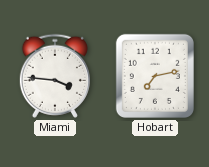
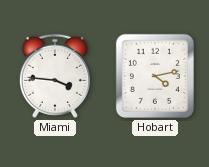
Hobart: 7:13 -> 4:13
